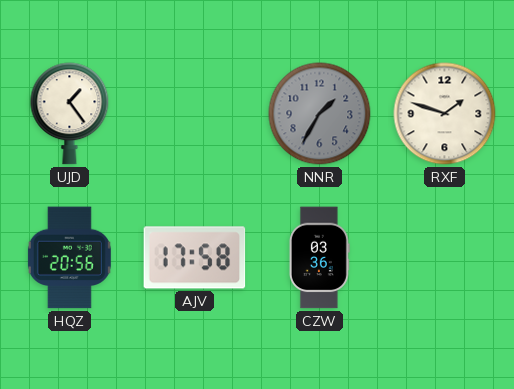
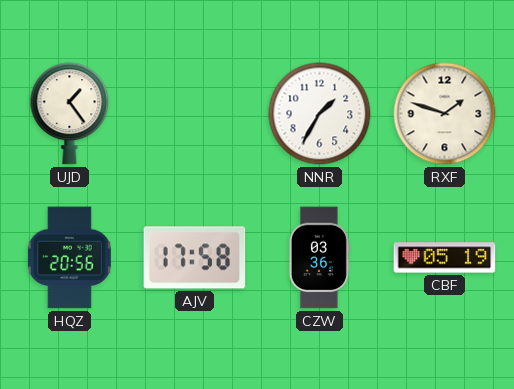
NNR dial: grey -> white
CBF: none -> 05:19
